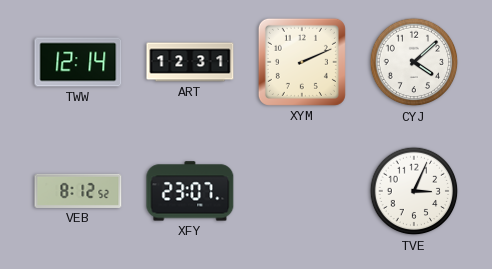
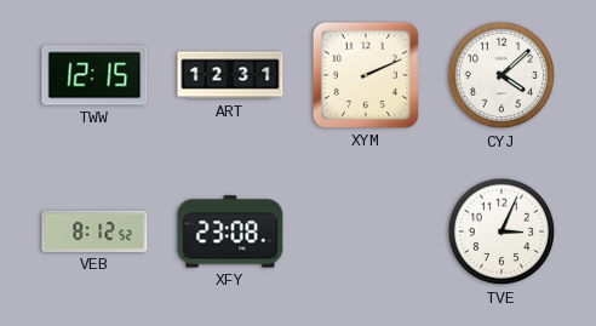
TWW: 12:14 -> 12:15
XFY: 23:07 -> 23:08
